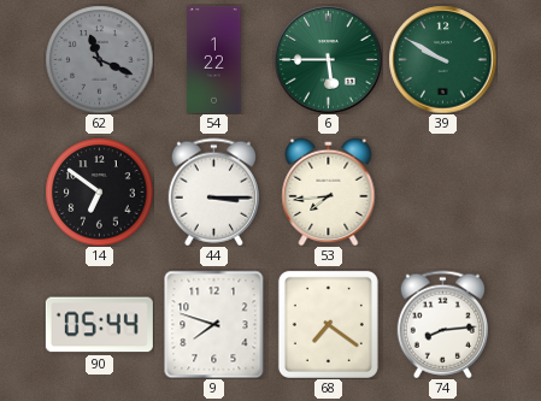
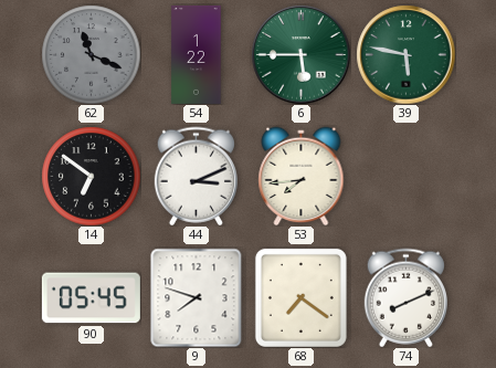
39: 9:50 -> 5:47
44: 3:15 -> 3:11
90: 05:44 -> 05:45
74: 8:14 -> 8:11
